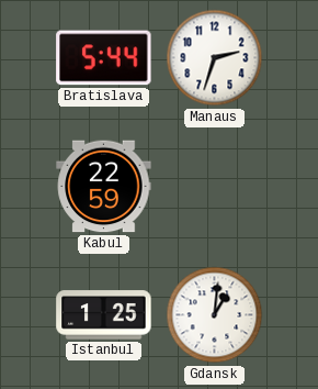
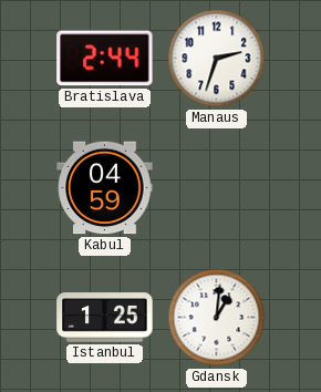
Bratislava: 5:44 -> 2:44
Kabul: 22:59 -> 04:59
